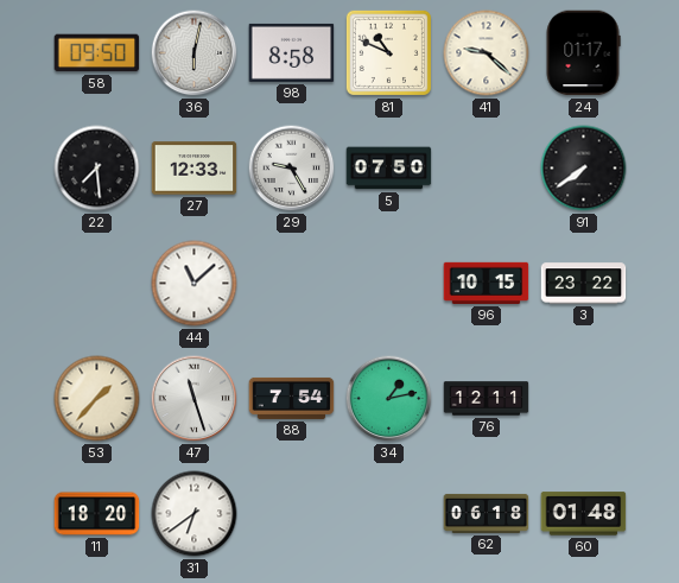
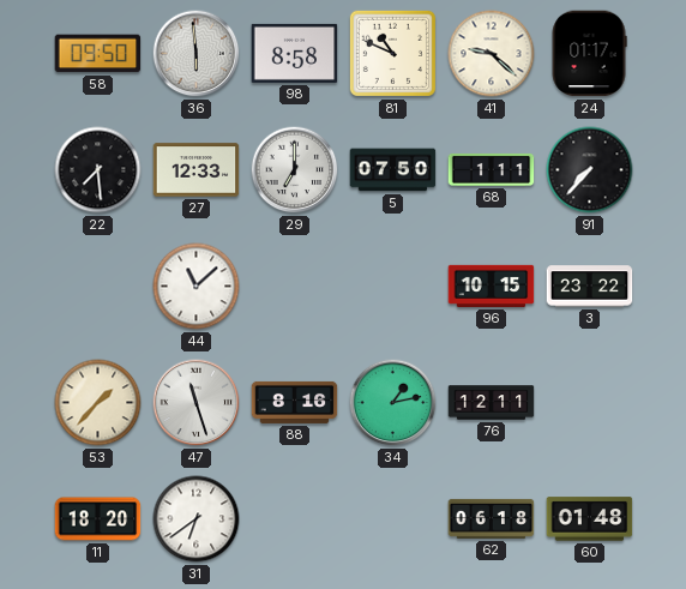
36: 6:02 -> 5:59
29: 9:25 -> 7:00
68: none -> 1:11
91: 7:39 -> 7:37
88: 7:54 -> 8:16
